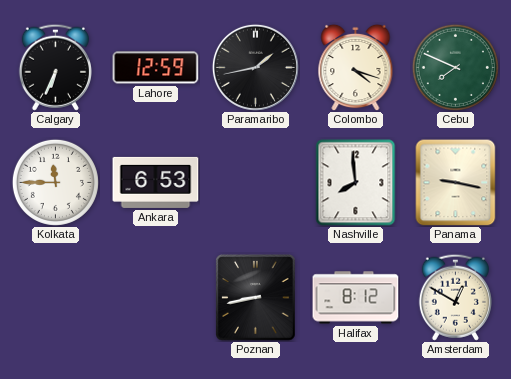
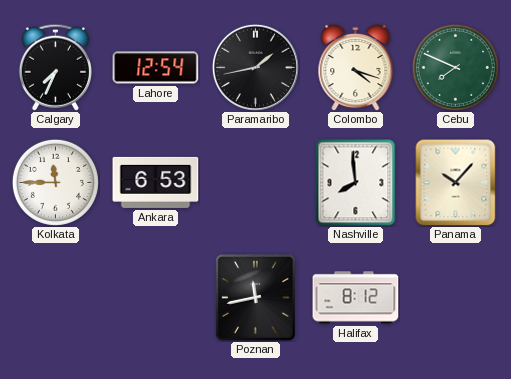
Calgary: 6:34 -> 7:34
Lahore: 12:59 -> 12:54
Panama: 9:17 -> 10:07
Poznan: 8:43 -> 11:43
Amsterdam: 12:50 -> none
